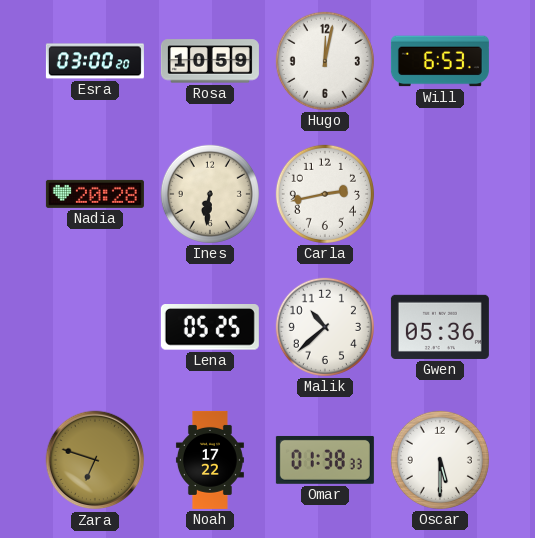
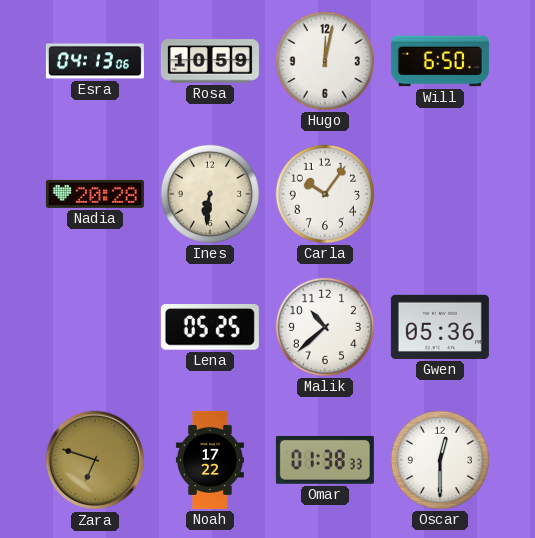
Esra: 03:00 -> 04:13
Will: 6:53 -> 6:50
Carla: 2:43 -> 10:06
Oscar: 5:30 -> 12:30
